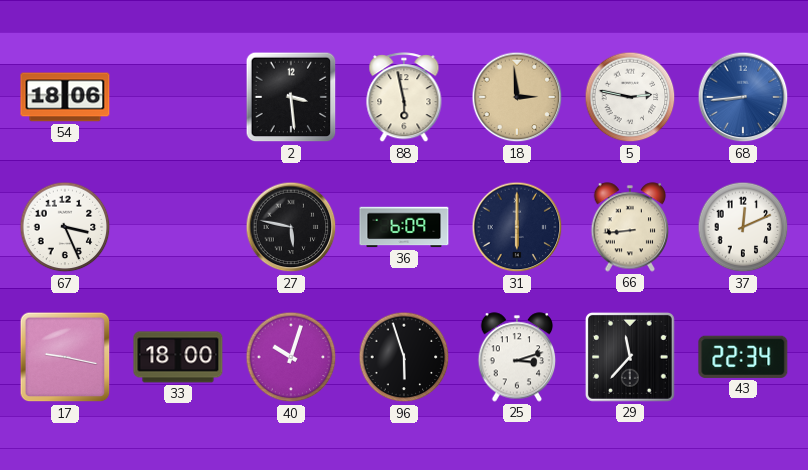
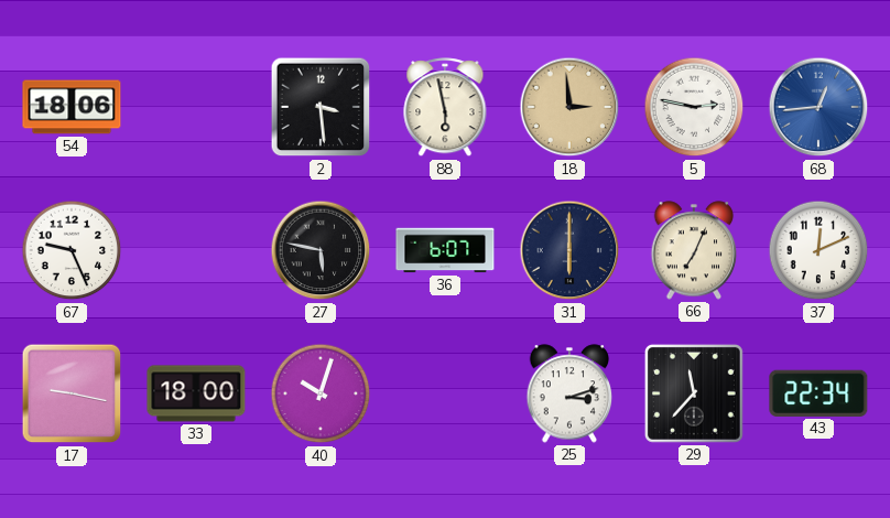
68: 8:44 -> 12:44
67: 3:26 -> 9:26
36: 6:09 -> 6:07
66: 8:44 -> 7:04
96: 5:57 -> none
